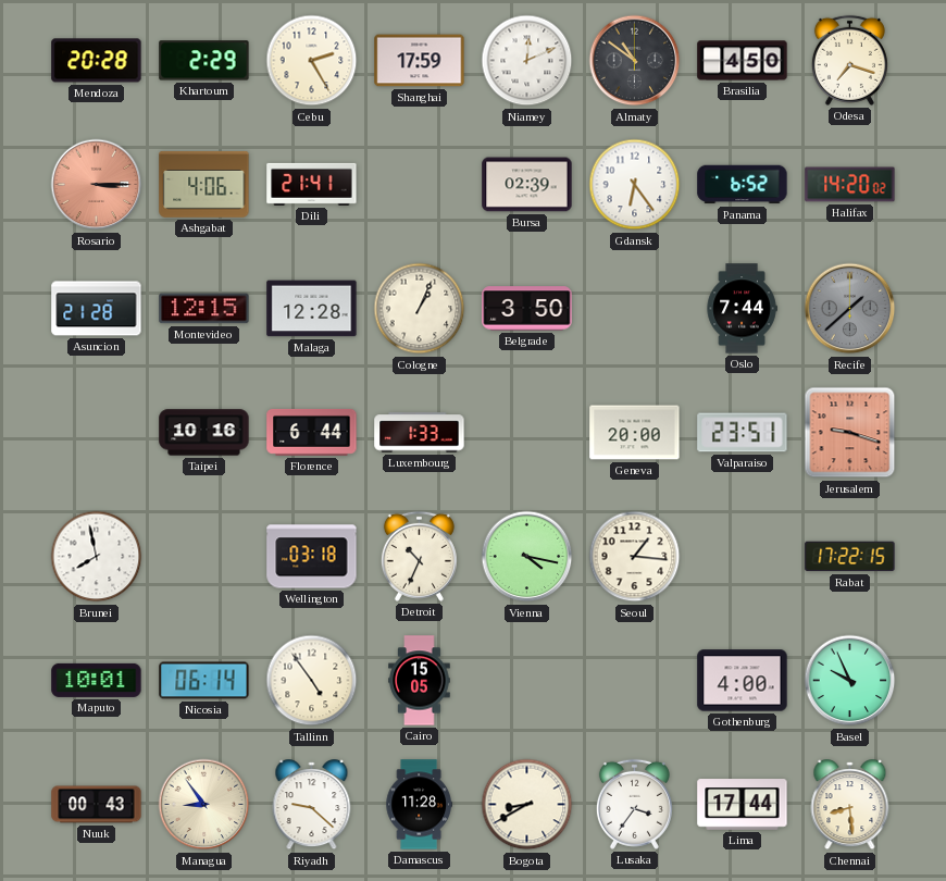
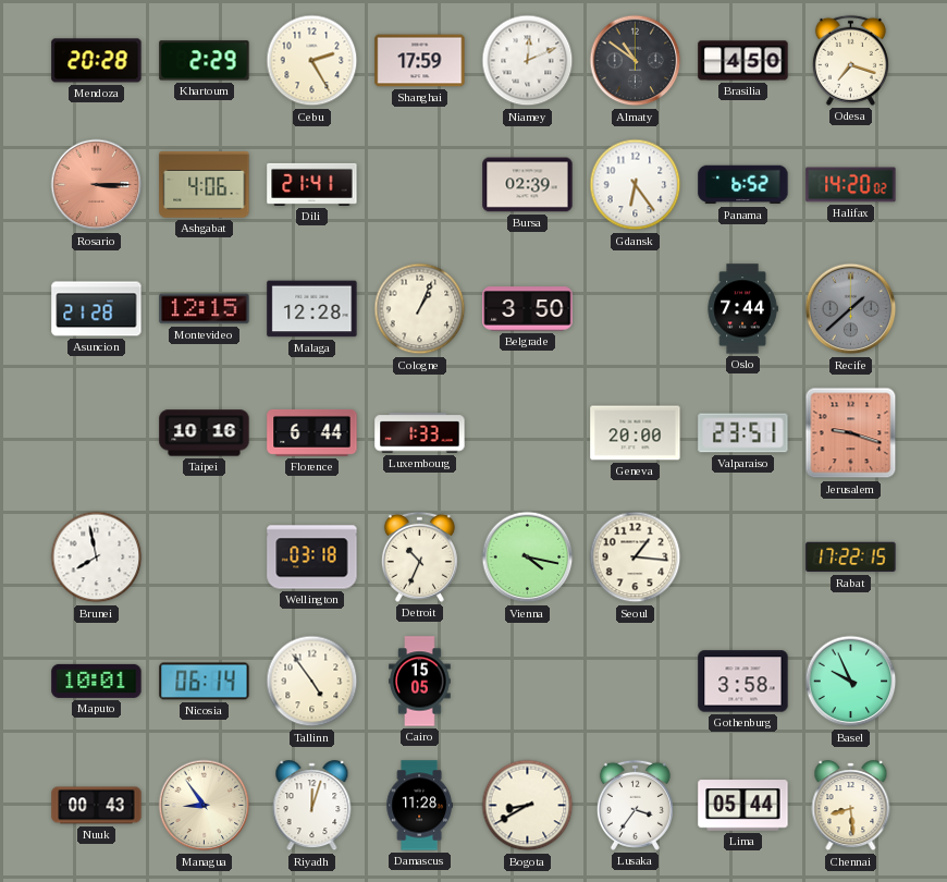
Gothenburg: 4:00 -> 3:58
Riyadh: 9:22 -> 12:03
Lima: 17:44 -> 05:44
